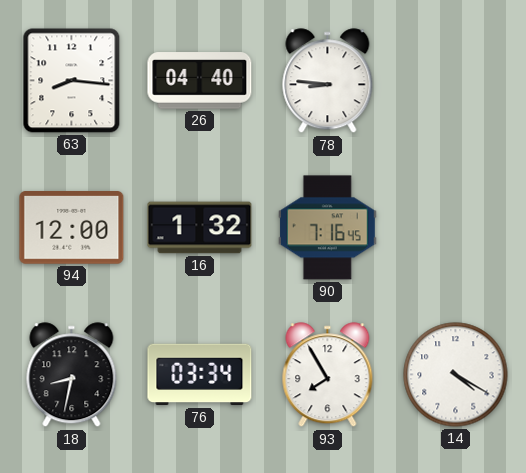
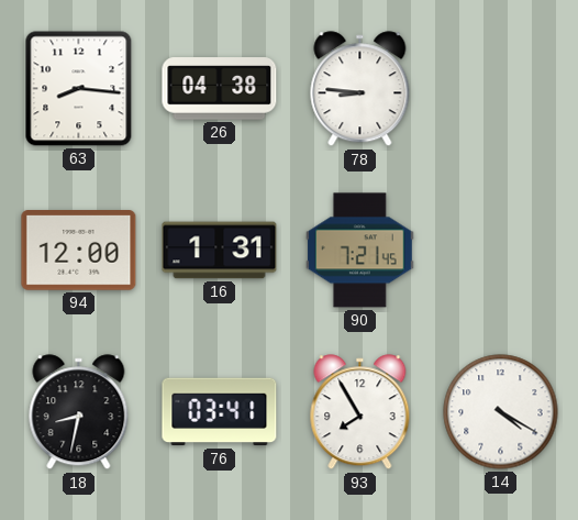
26: 04:40 -> 04:38
16: 1:32 -> 1:31
90: 7:16 -> 7:21
76: 03:34 -> 03:41
